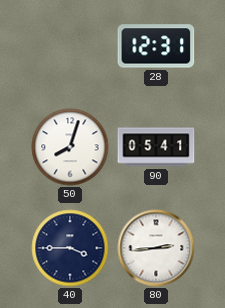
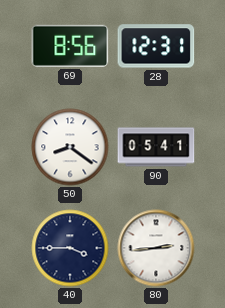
69: none -> 8:56
50: 8:03 -> 8:21
